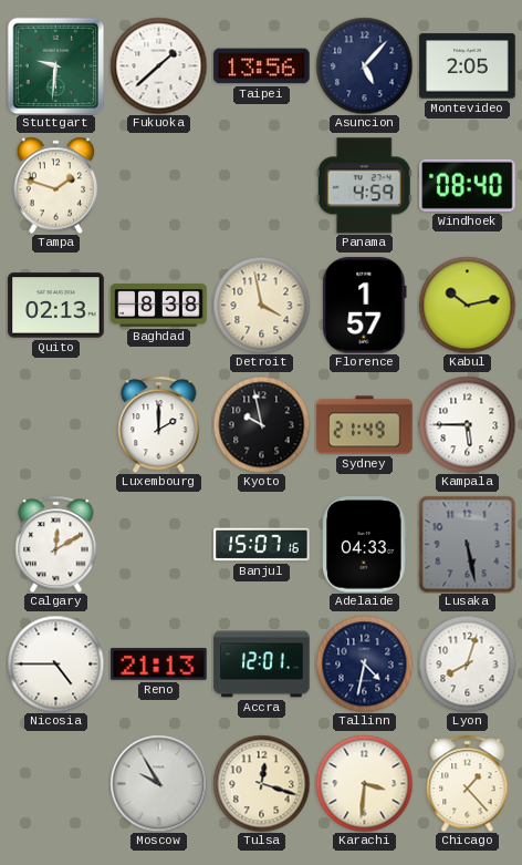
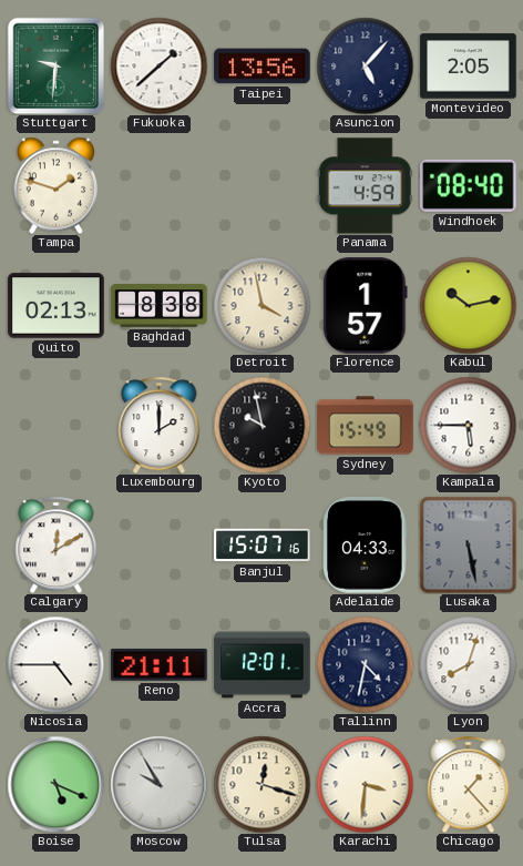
Sydney: 21:49 -> 15:49
Reno: 21:13 -> 21:11
Boise: none -> 5:19
